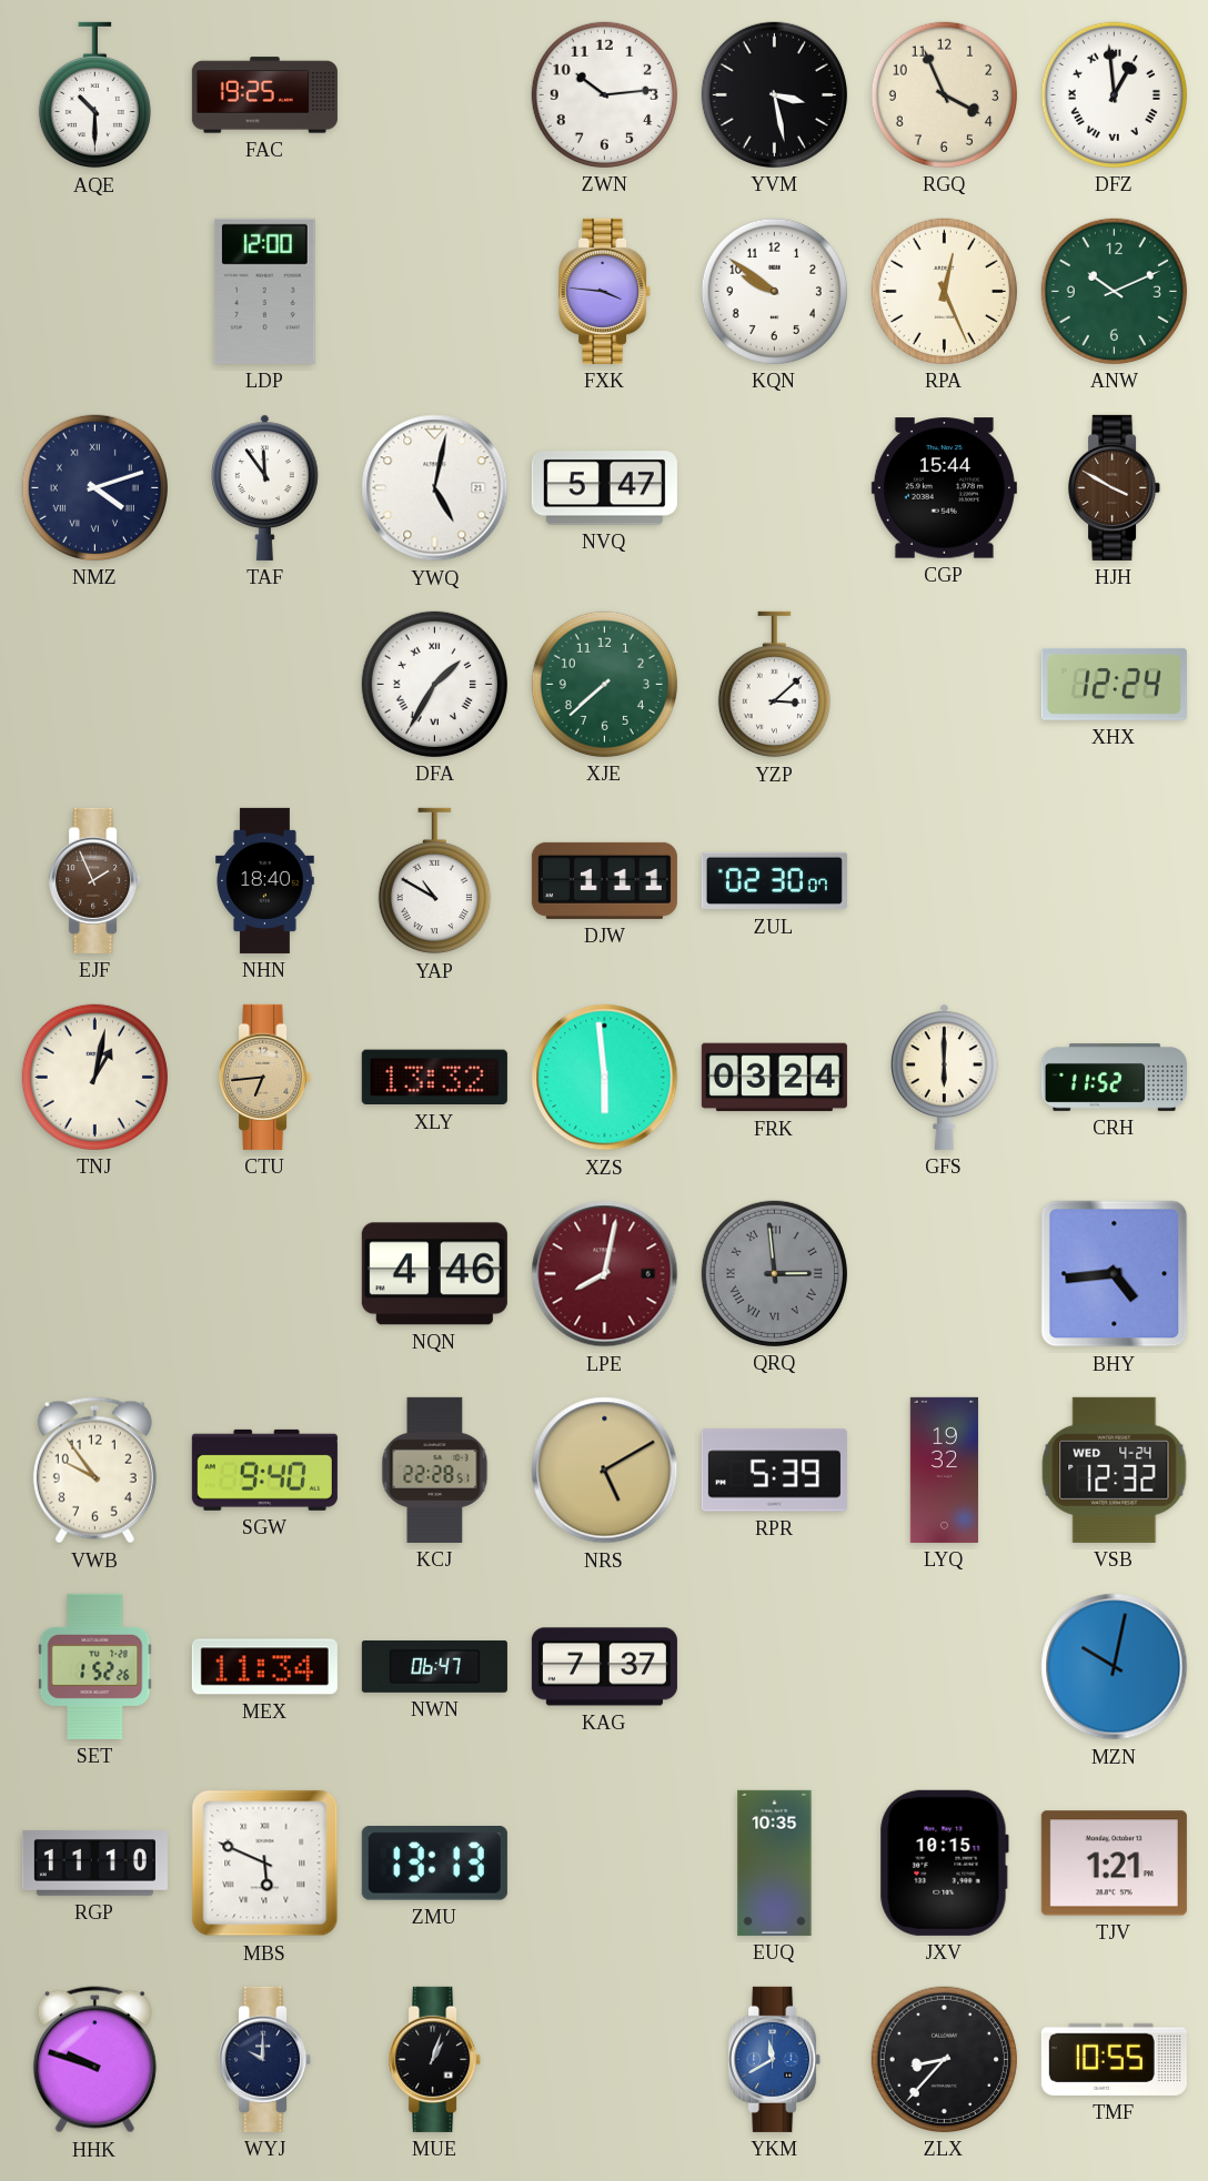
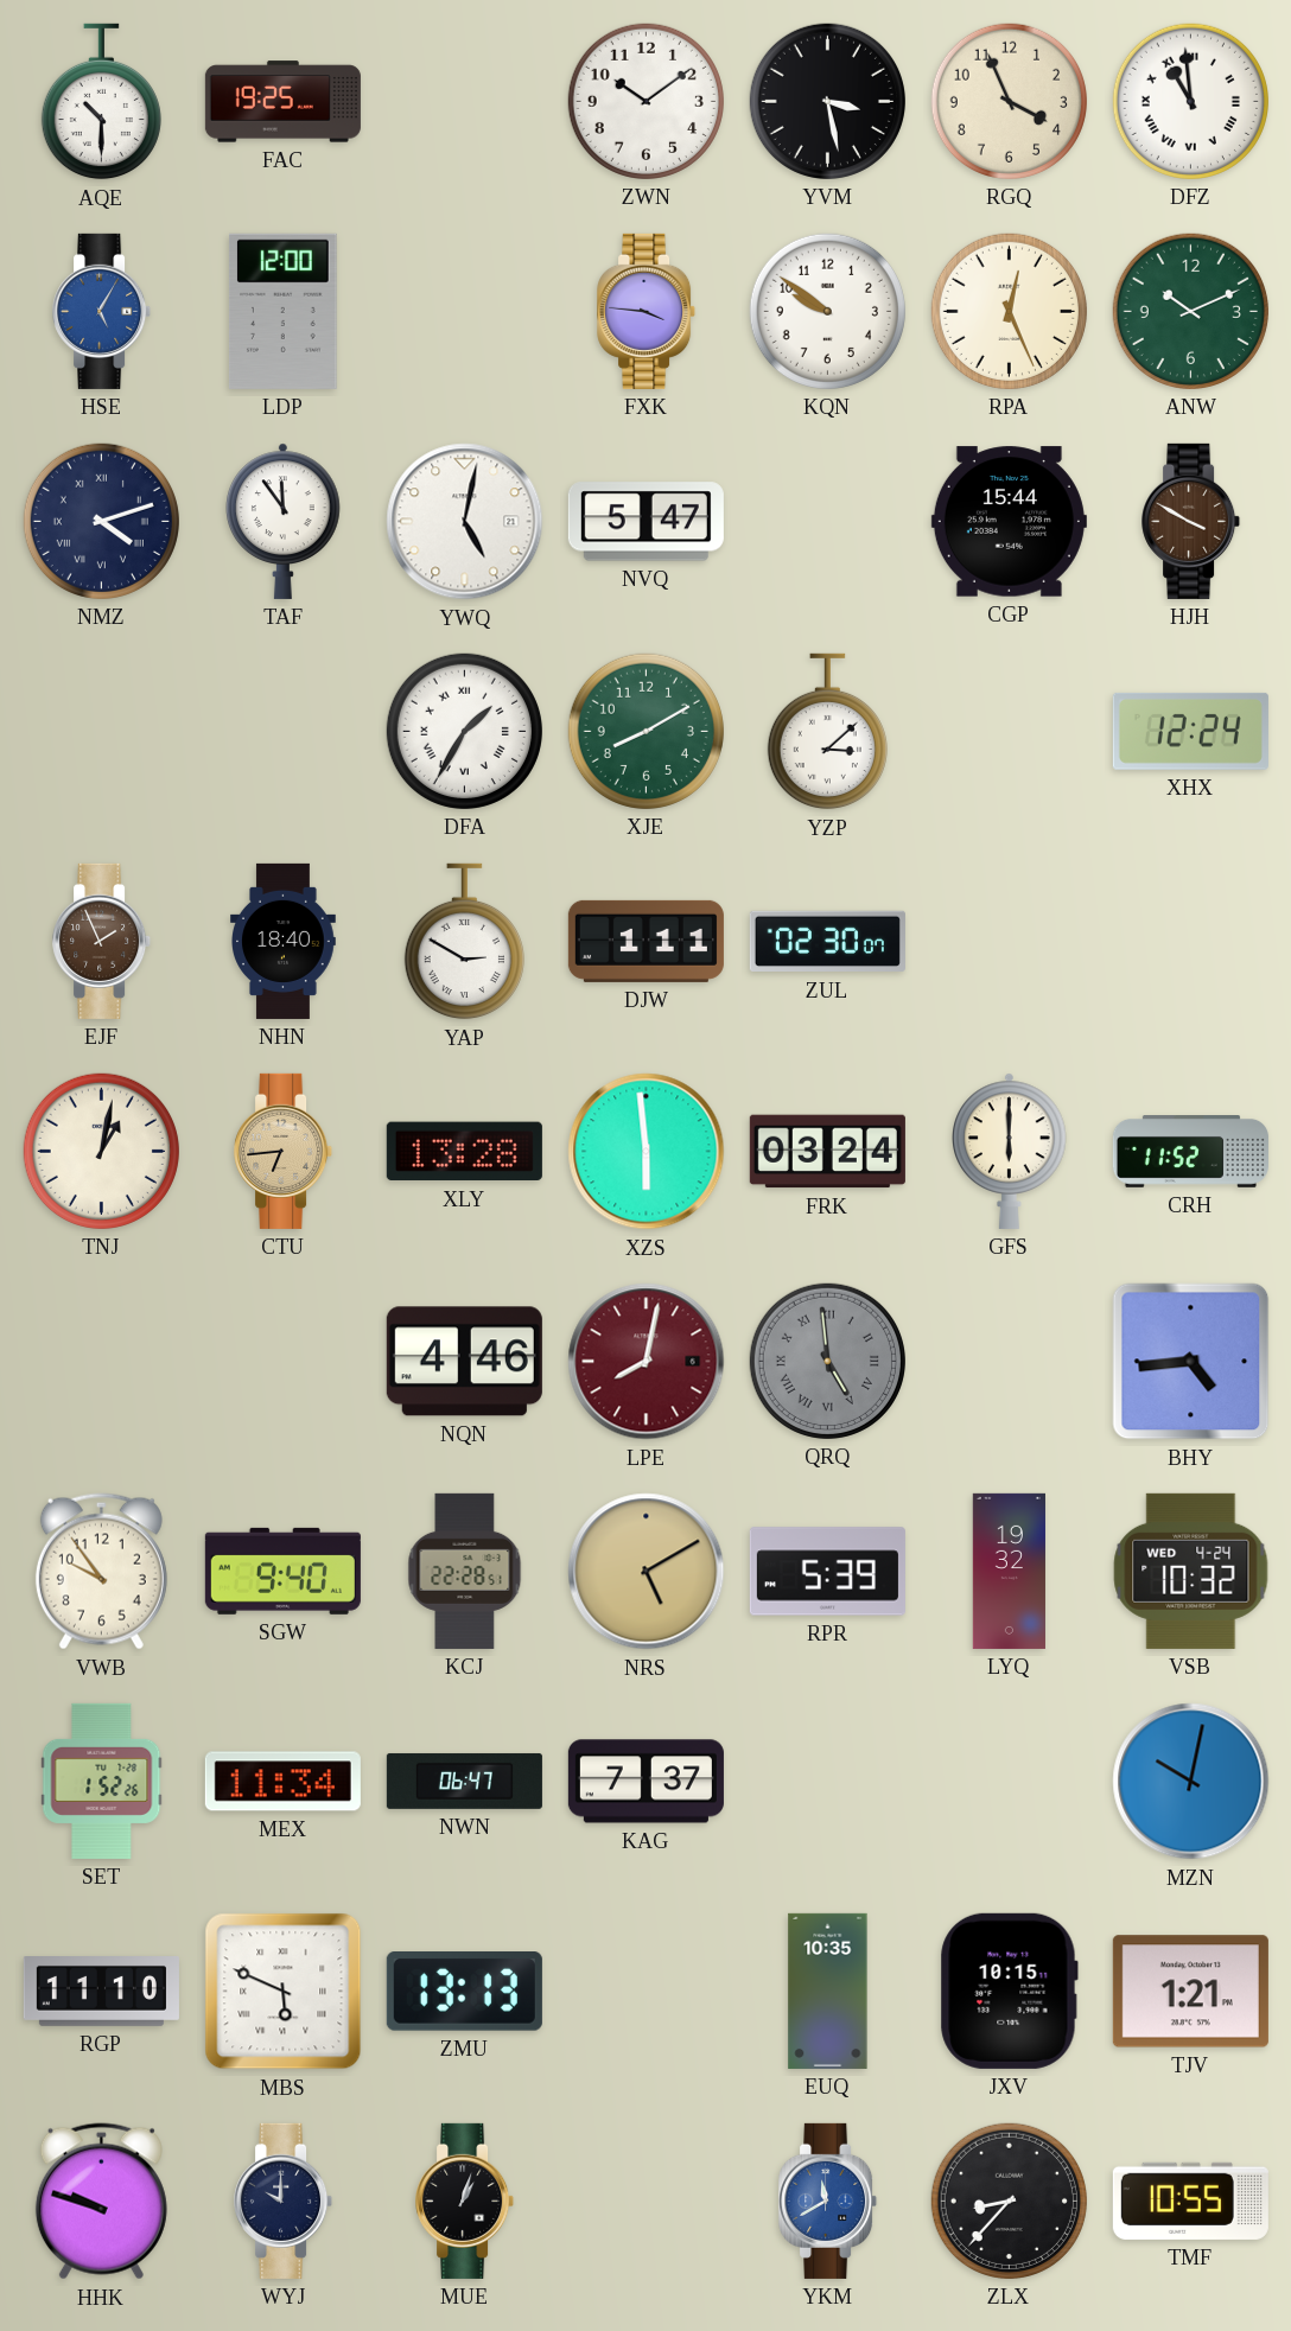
ZWN: 10:14 -> 10:09
DFZ: 12:59 -> 10:59
HSE: none -> 5:05
XJE: 7:38 -> 8:10
YAP: 10:50 -> 2:50
XLY: 13:32 -> 13:28
QRQ: 2:59 -> 4:59
VSB: 12:32 -> 10:32
